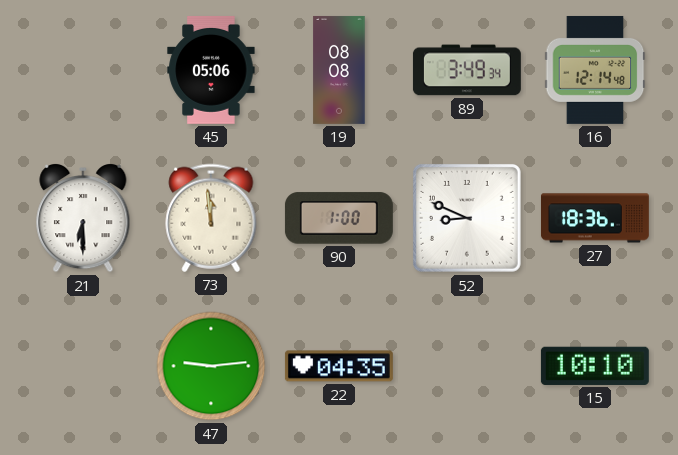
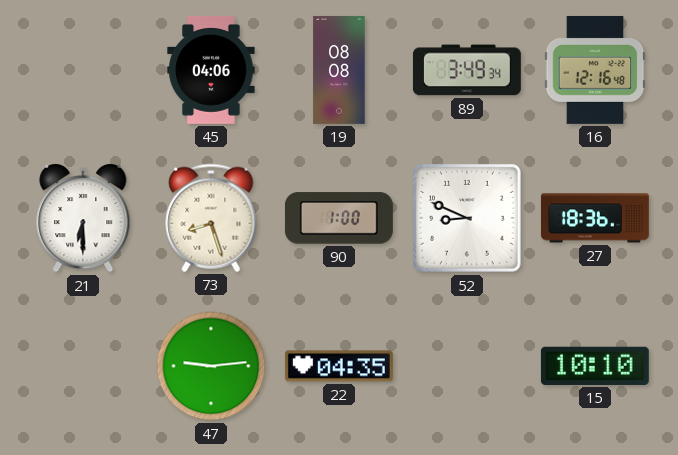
45: 05:06 -> 04:06
16: 12:14 -> 12:16
73: 11:59 -> 8:27
